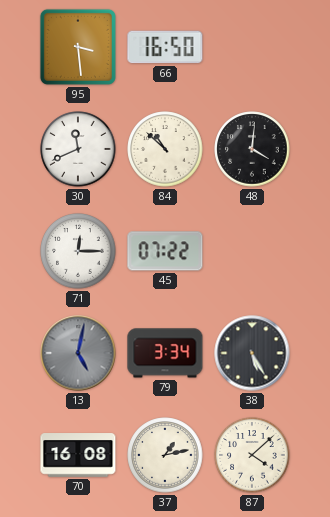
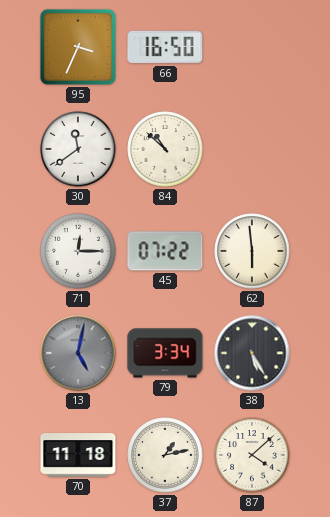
95: 3:29 -> 3:34
30: 11:41 -> 11:39
48: 4:01 -> none
62: none -> 5:59
70: 16:08 -> 11:18
